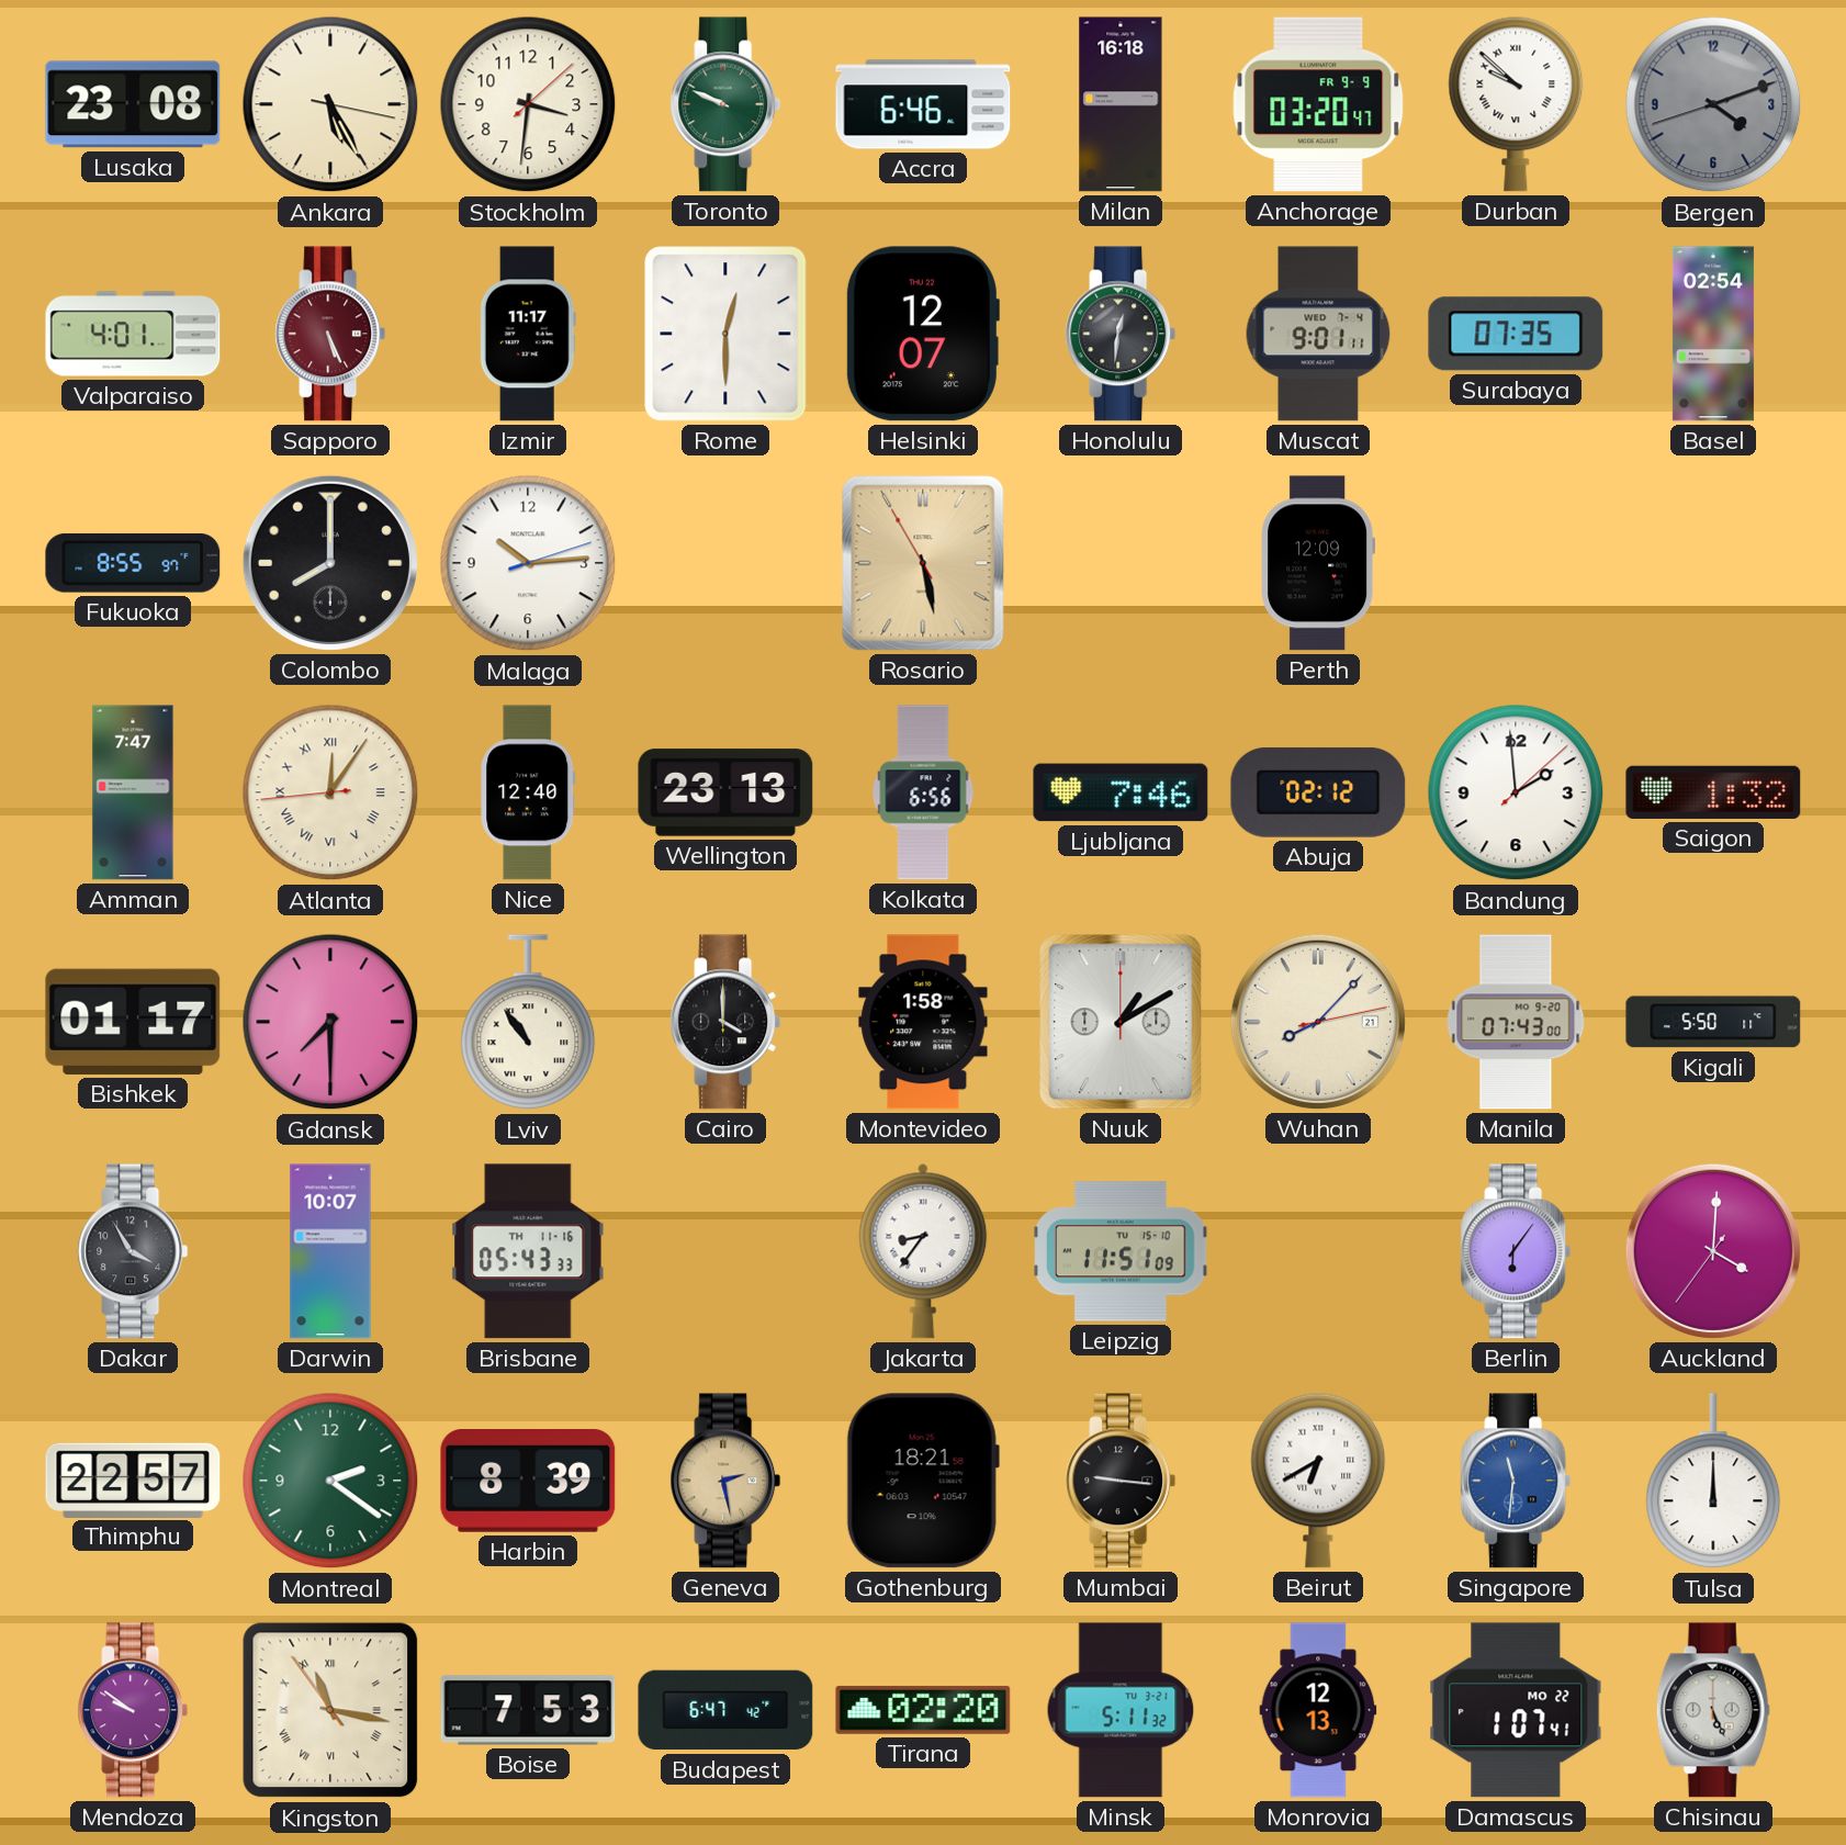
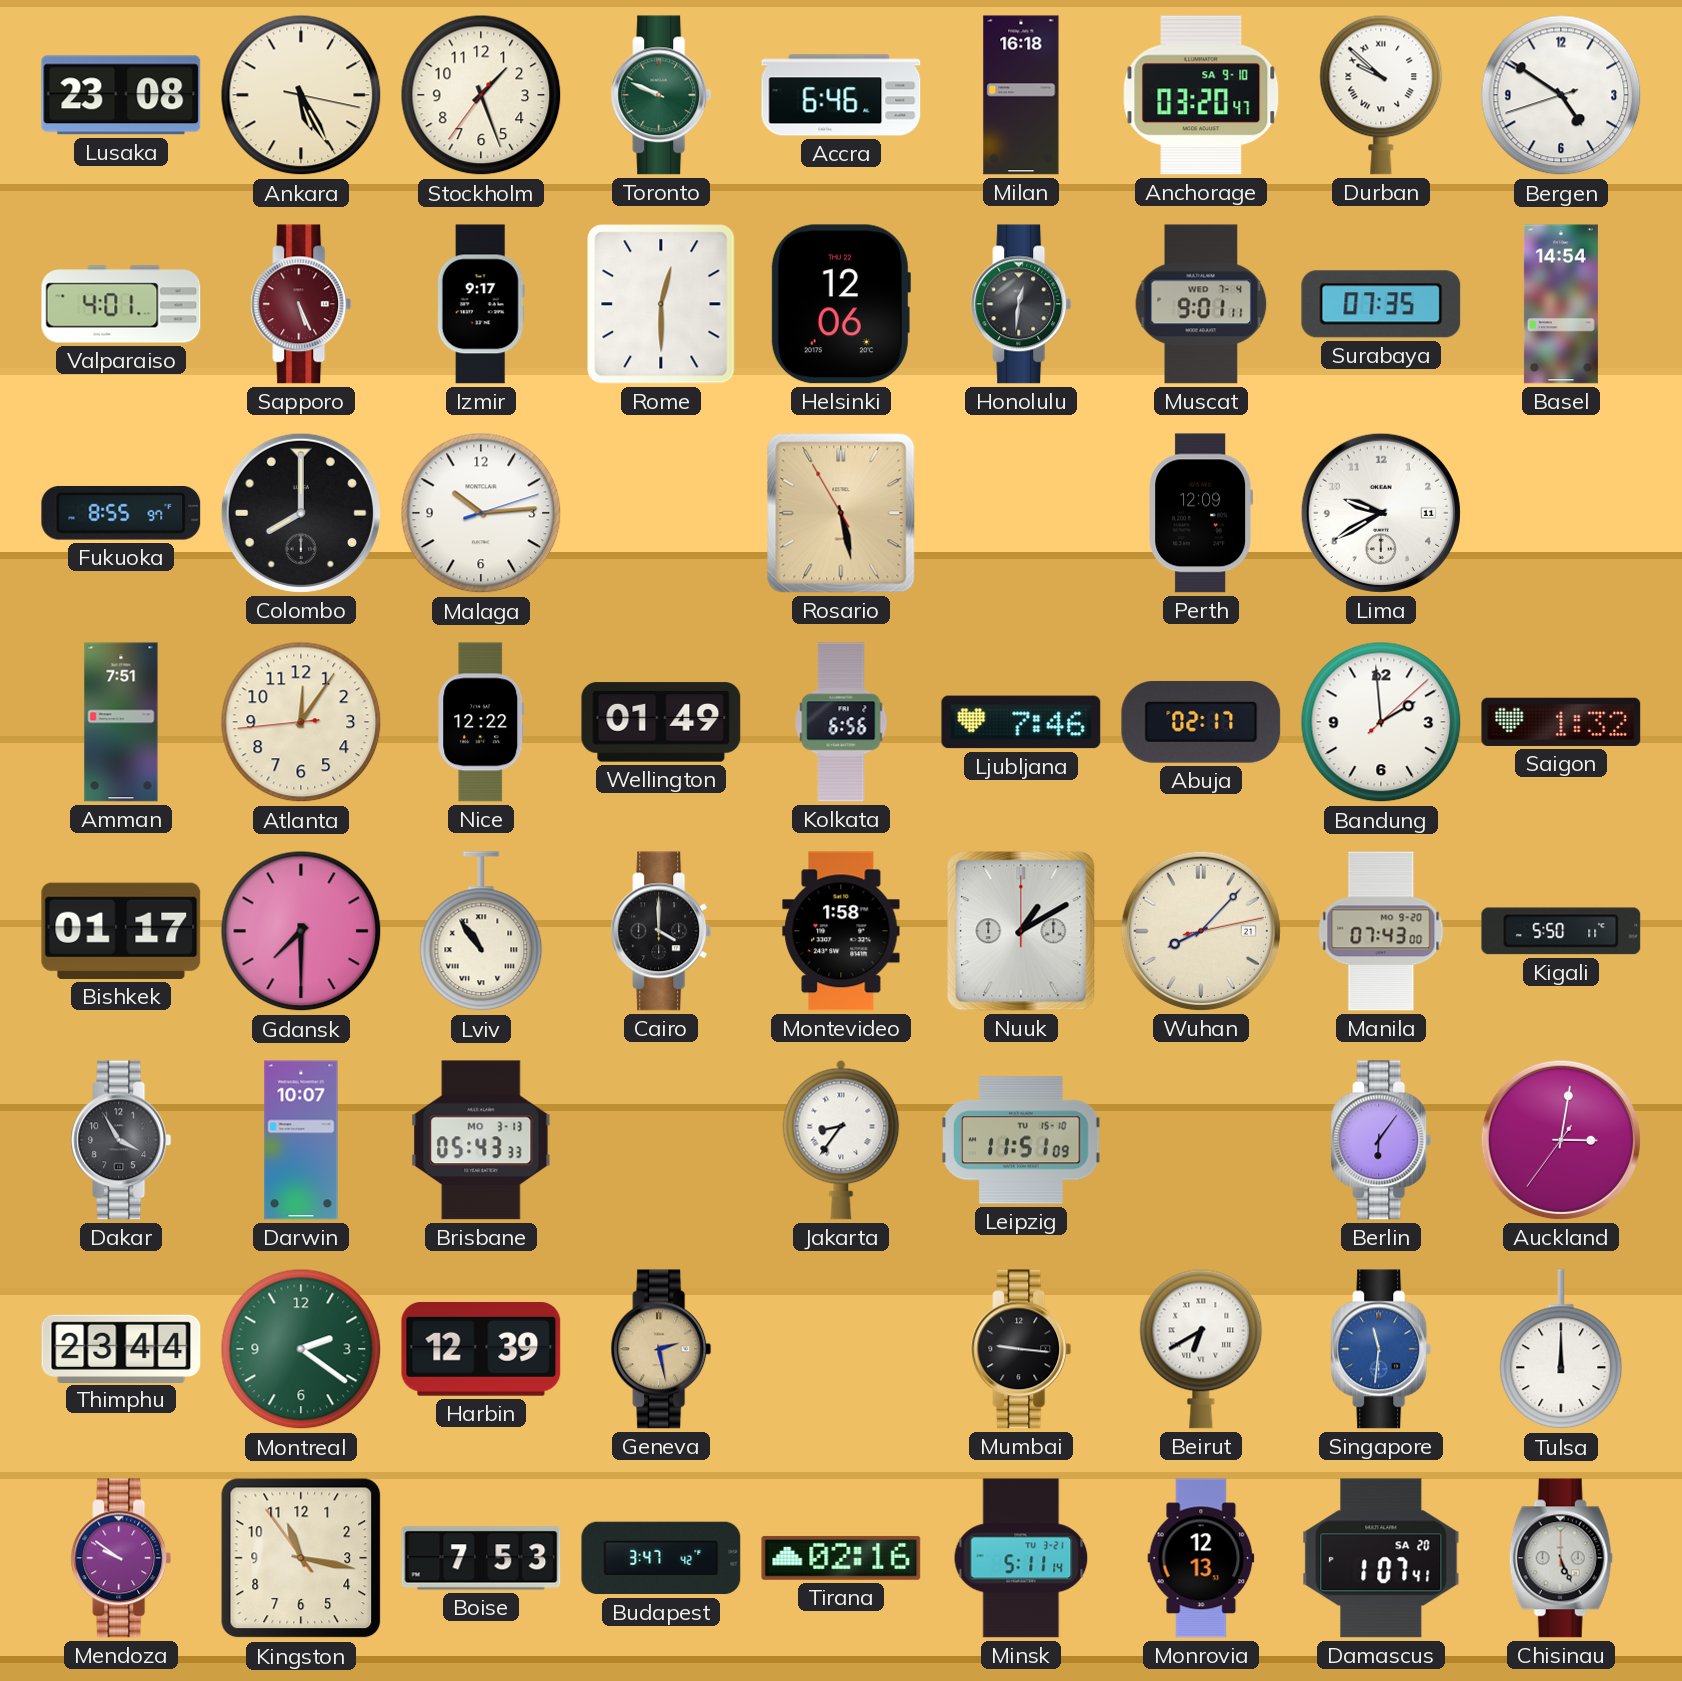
Stockholm: 3:31 -> 1:26
Anchorage date: FR 9-9 -> SA 9-10
Bergen: 4:11 -> 4:50
Bergen dial: grey -> white
Izmir: 11:17 -> 9:17
Helsinki: 12:07 -> 12:06
Basel: 02:54 -> 14:54
Lima: none -> 9:40
Amman: 7:47 -> 7:51
Atlanta numerals: Roman -> Arabic
Nice: 12:40 -> 12:22
Wellington: 23:13 -> 01:49
Abuja: 02:12 -> 02:17
Brisbane date: TH 11-16 -> MO 3-13
Auckland: 4:00 -> 3:01
Thimphu: 22:57 -> 23:44
Harbin: 8:39 -> 12:39
Gothenburg: 18:21 -> none
Kingston numerals: Roman -> Arabic
Budapest: 6:47 -> 3:47
Tirana: 02:20 -> 02:16
Minsk: 5:11:32 -> 5:11:14
Damascus date: MO 22 -> SA 20
